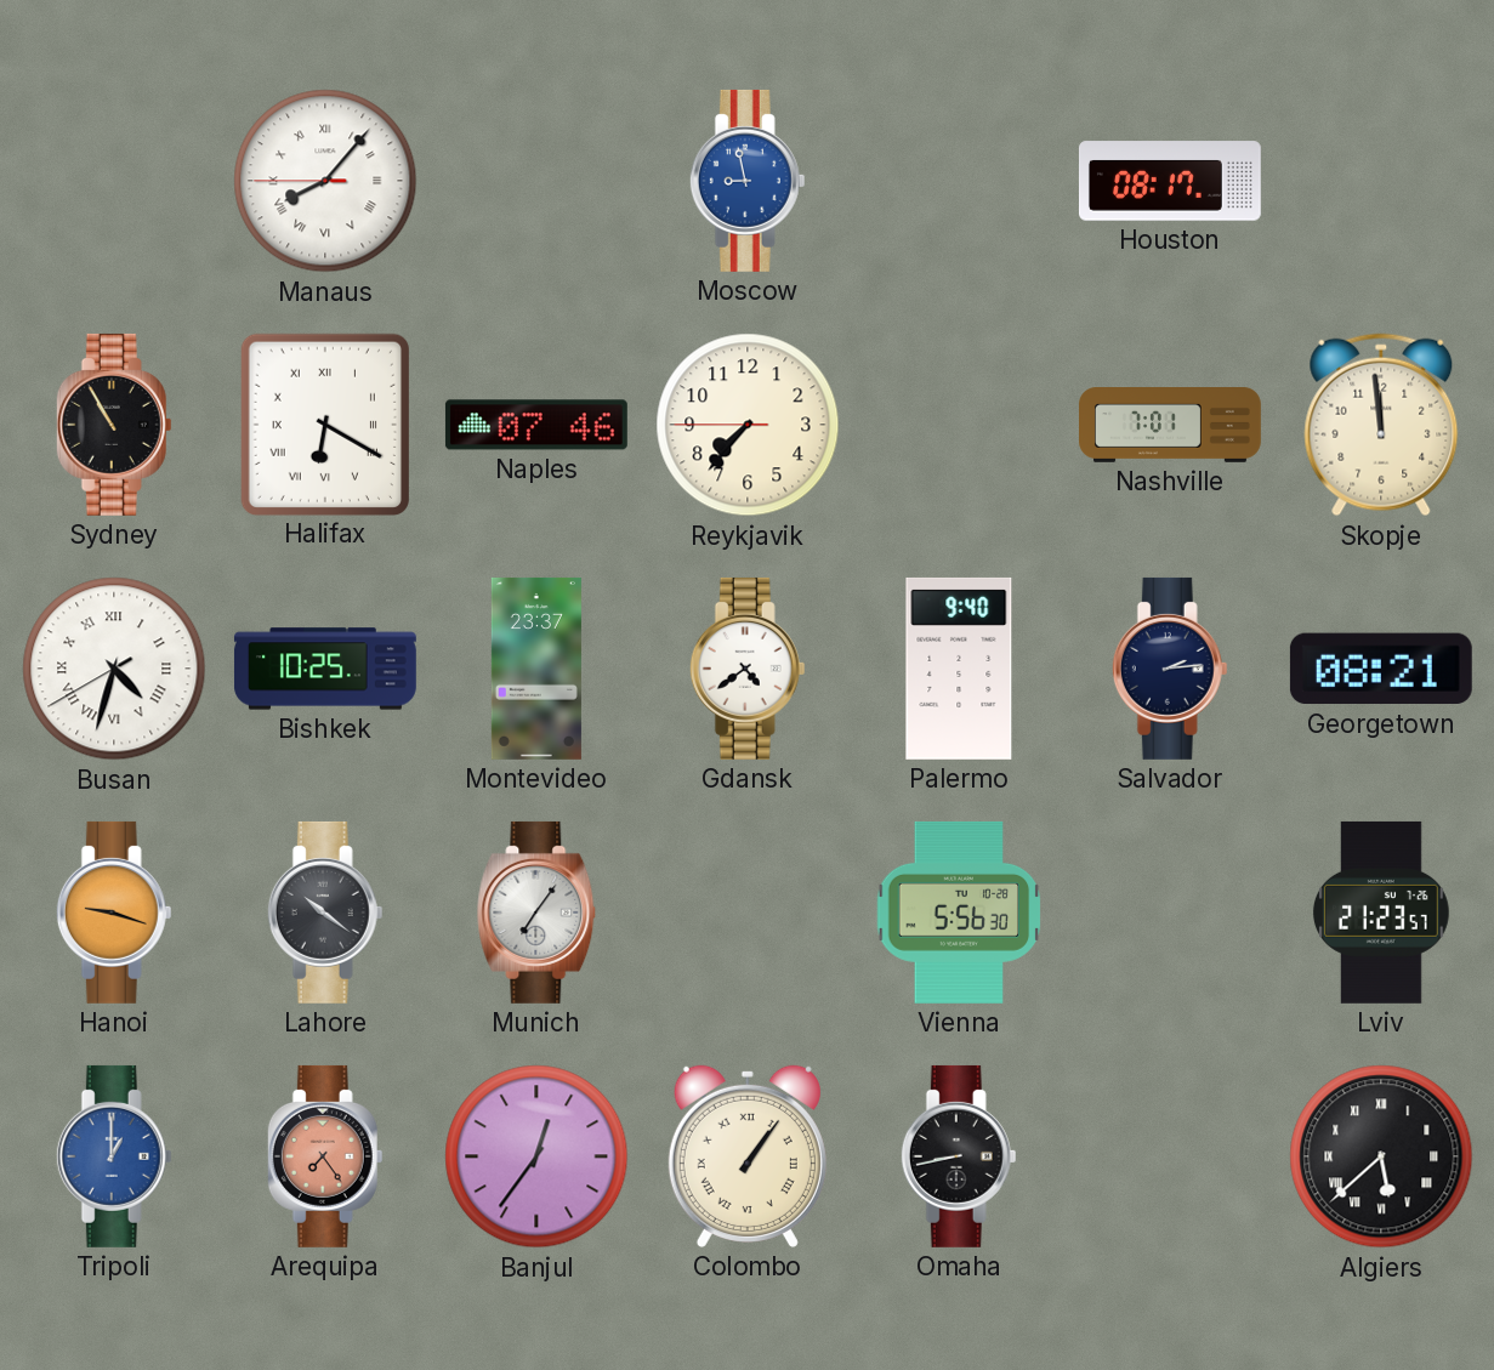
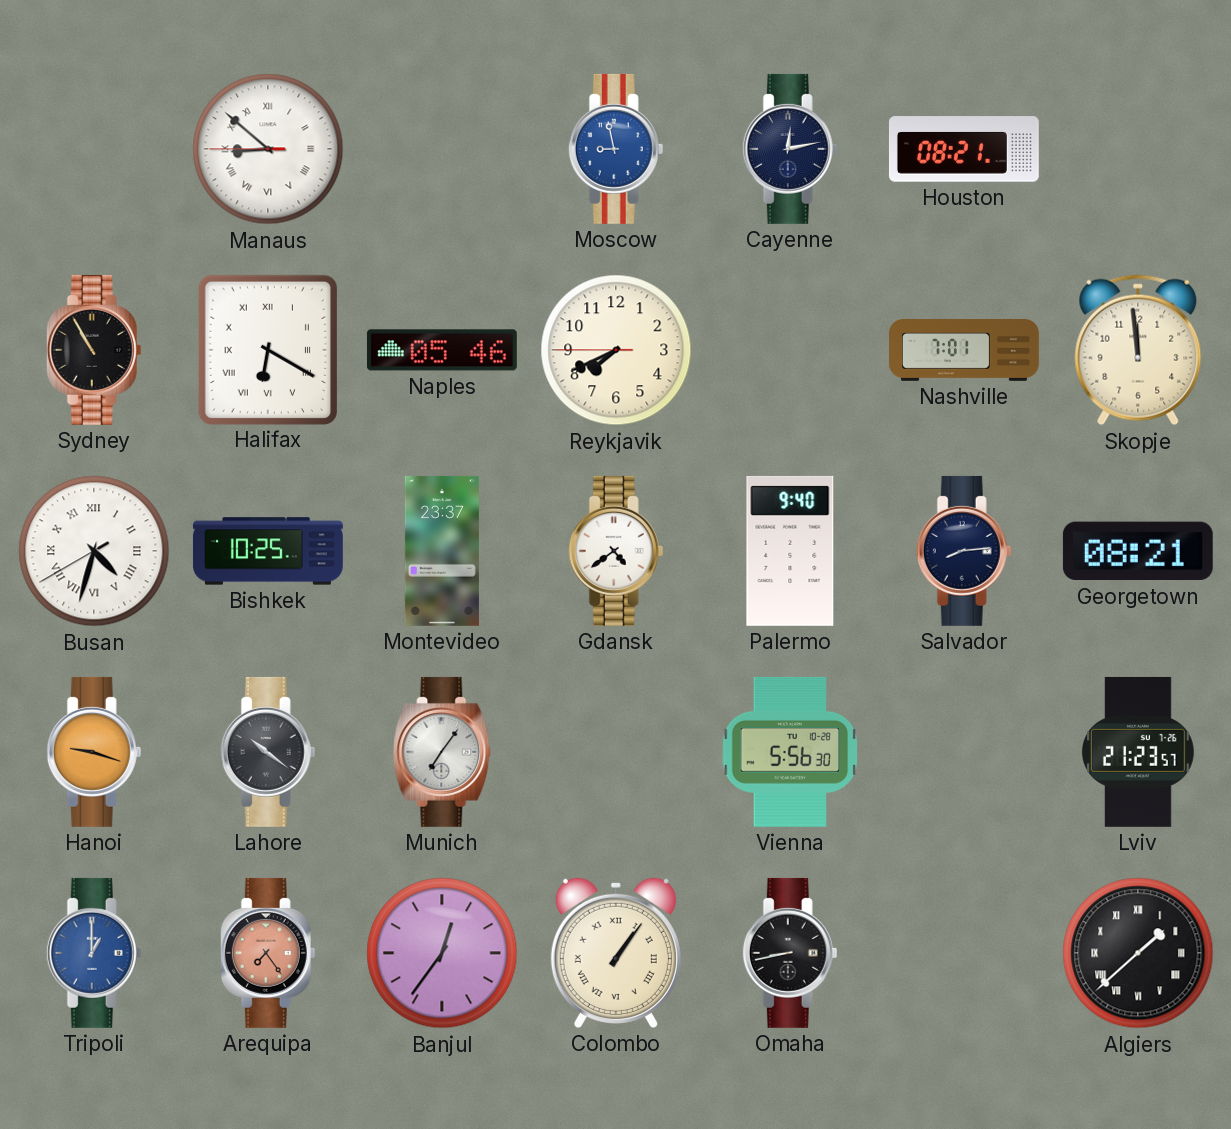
Manaus: 8:06 -> 8:51
Cayenne: none -> 12:13
Houston: 08:17 -> 08:21
Naples: 07:46 -> 05:46
Reykjavik: 7:36 -> 7:40
Salvador: 2:14 -> 8:14
Algiers: 5:38 -> 1:38
